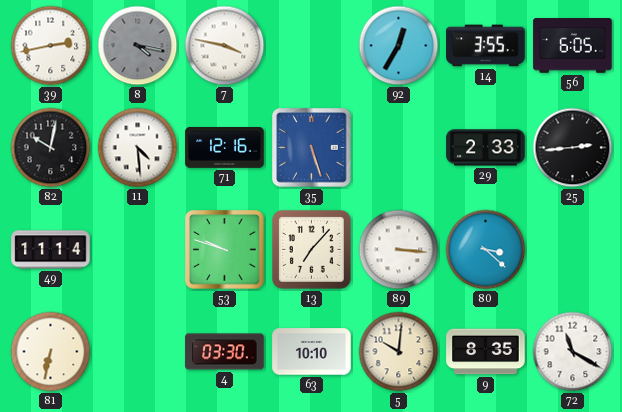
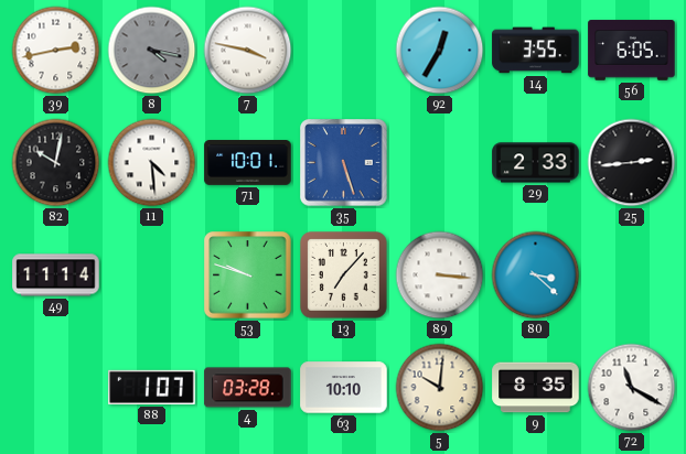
71: 12:16 -> 10:01
81: 6:32 -> none
88: none -> 1:07
4: 03:30 -> 03:28
